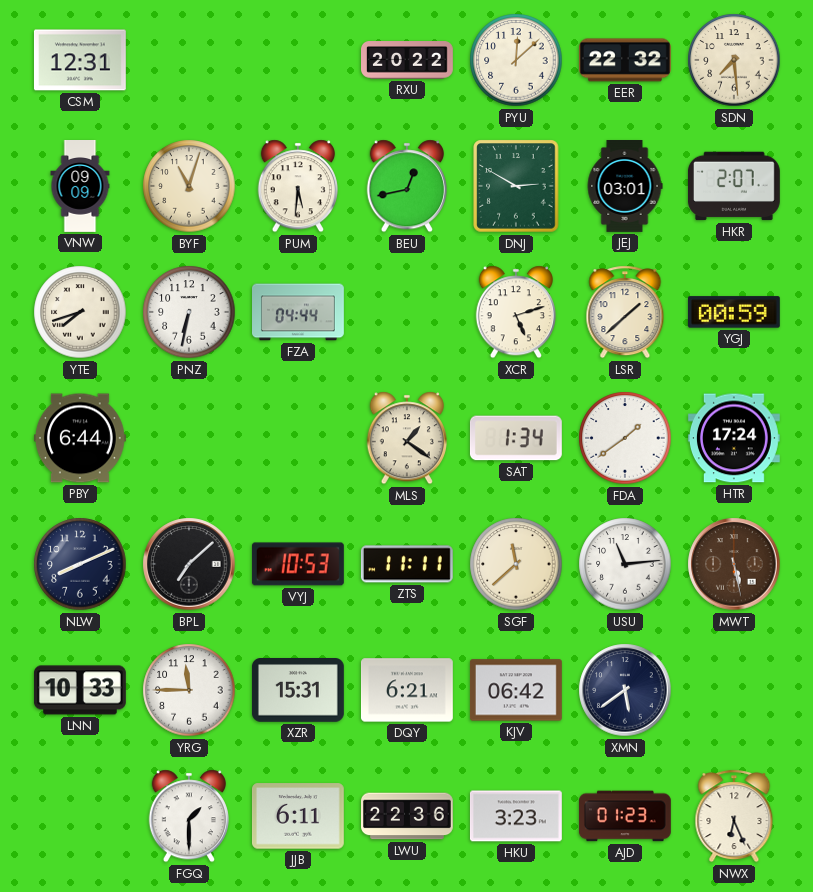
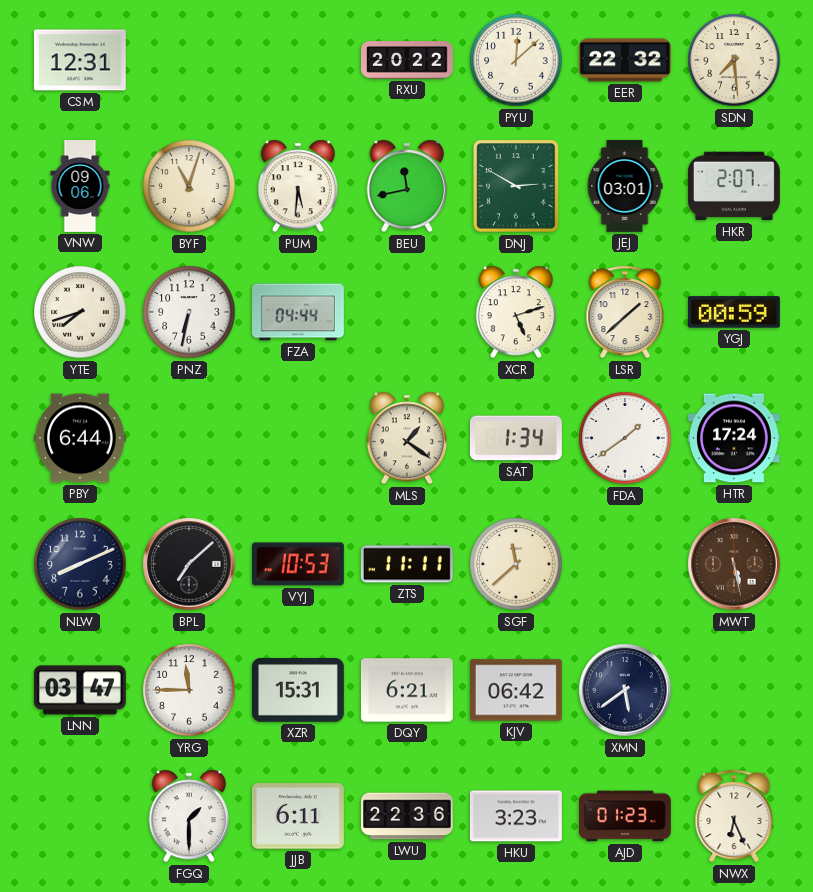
VNW: 09:09 -> 09:06
BEU: 12:43 -> 11:43
USU: 11:14 -> none
LNN: 10:33 -> 03:47
